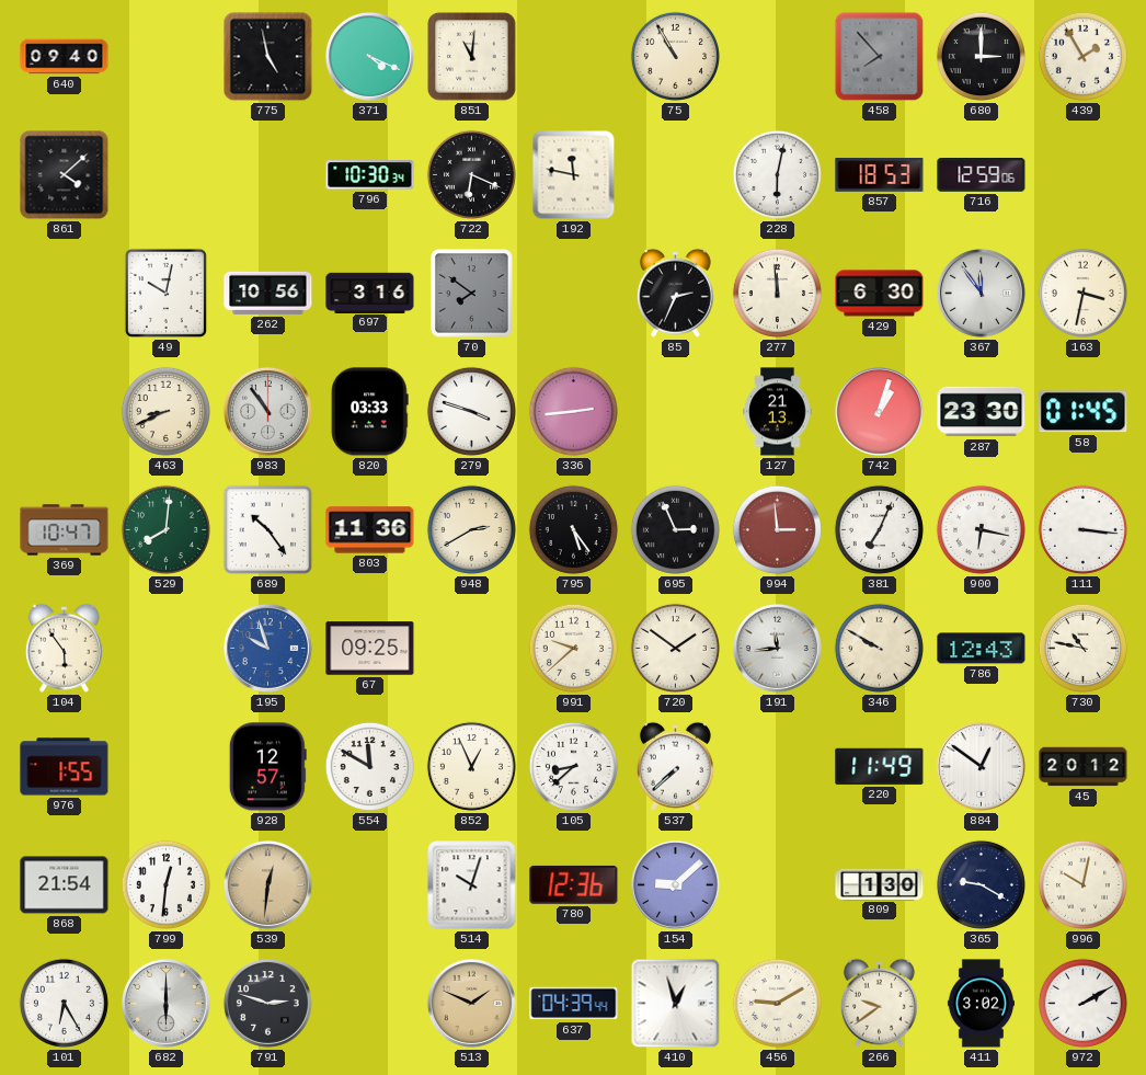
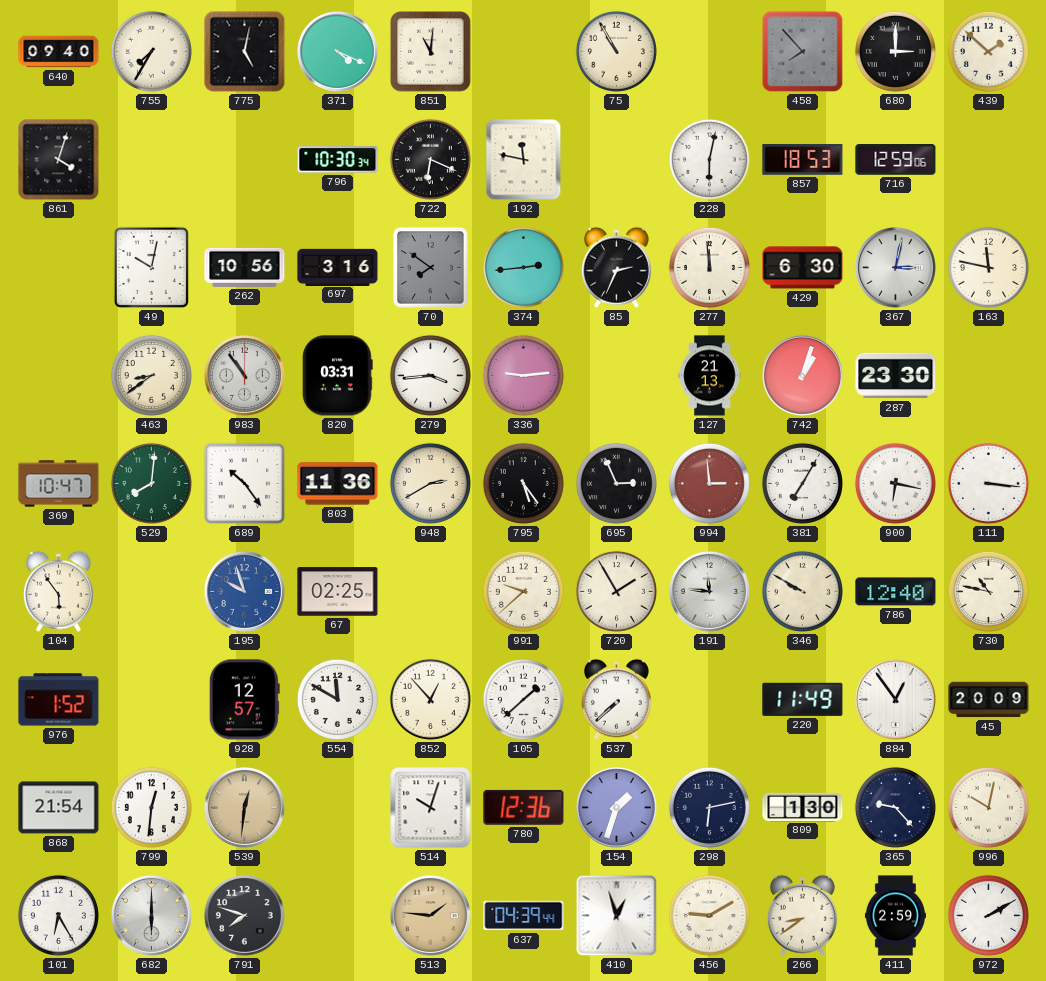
755: none -> 7:35
775: 4:58 -> 5:02
439: 1:55 -> 1:52
861: 4:08 -> 4:03
374: none -> 2:44
367: 11:54 -> 3:02
163: 3:32 -> 11:47
463: 8:41 -> 8:39
820: 03:33 -> 03:31
279: 3:48 -> 3:44
336: 2:44 -> 9:14
58: 01:45 -> none
381: 7:04 -> 7:05
67: 09:25 -> 02:25
720: 1:51 -> 1:55
191: 11:44 -> 11:46
786: 12:43 -> 12:40
976: 1:55 -> 1:52
852: 12:56 -> 12:53
105: 8:38 -> 1:38
884: 12:51 -> 12:54
45: 20:12 -> 20:09
154: 9:08 -> 1:33
298: none -> 6:13
365: 9:20 -> 9:23
791: 2:48 -> 7:48
513: 1:49 -> 1:46
266: 9:39 -> 8:39
411: 3:02 -> 2:59
